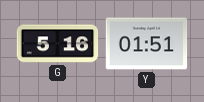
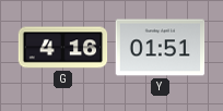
G: 5:16 -> 4:16
